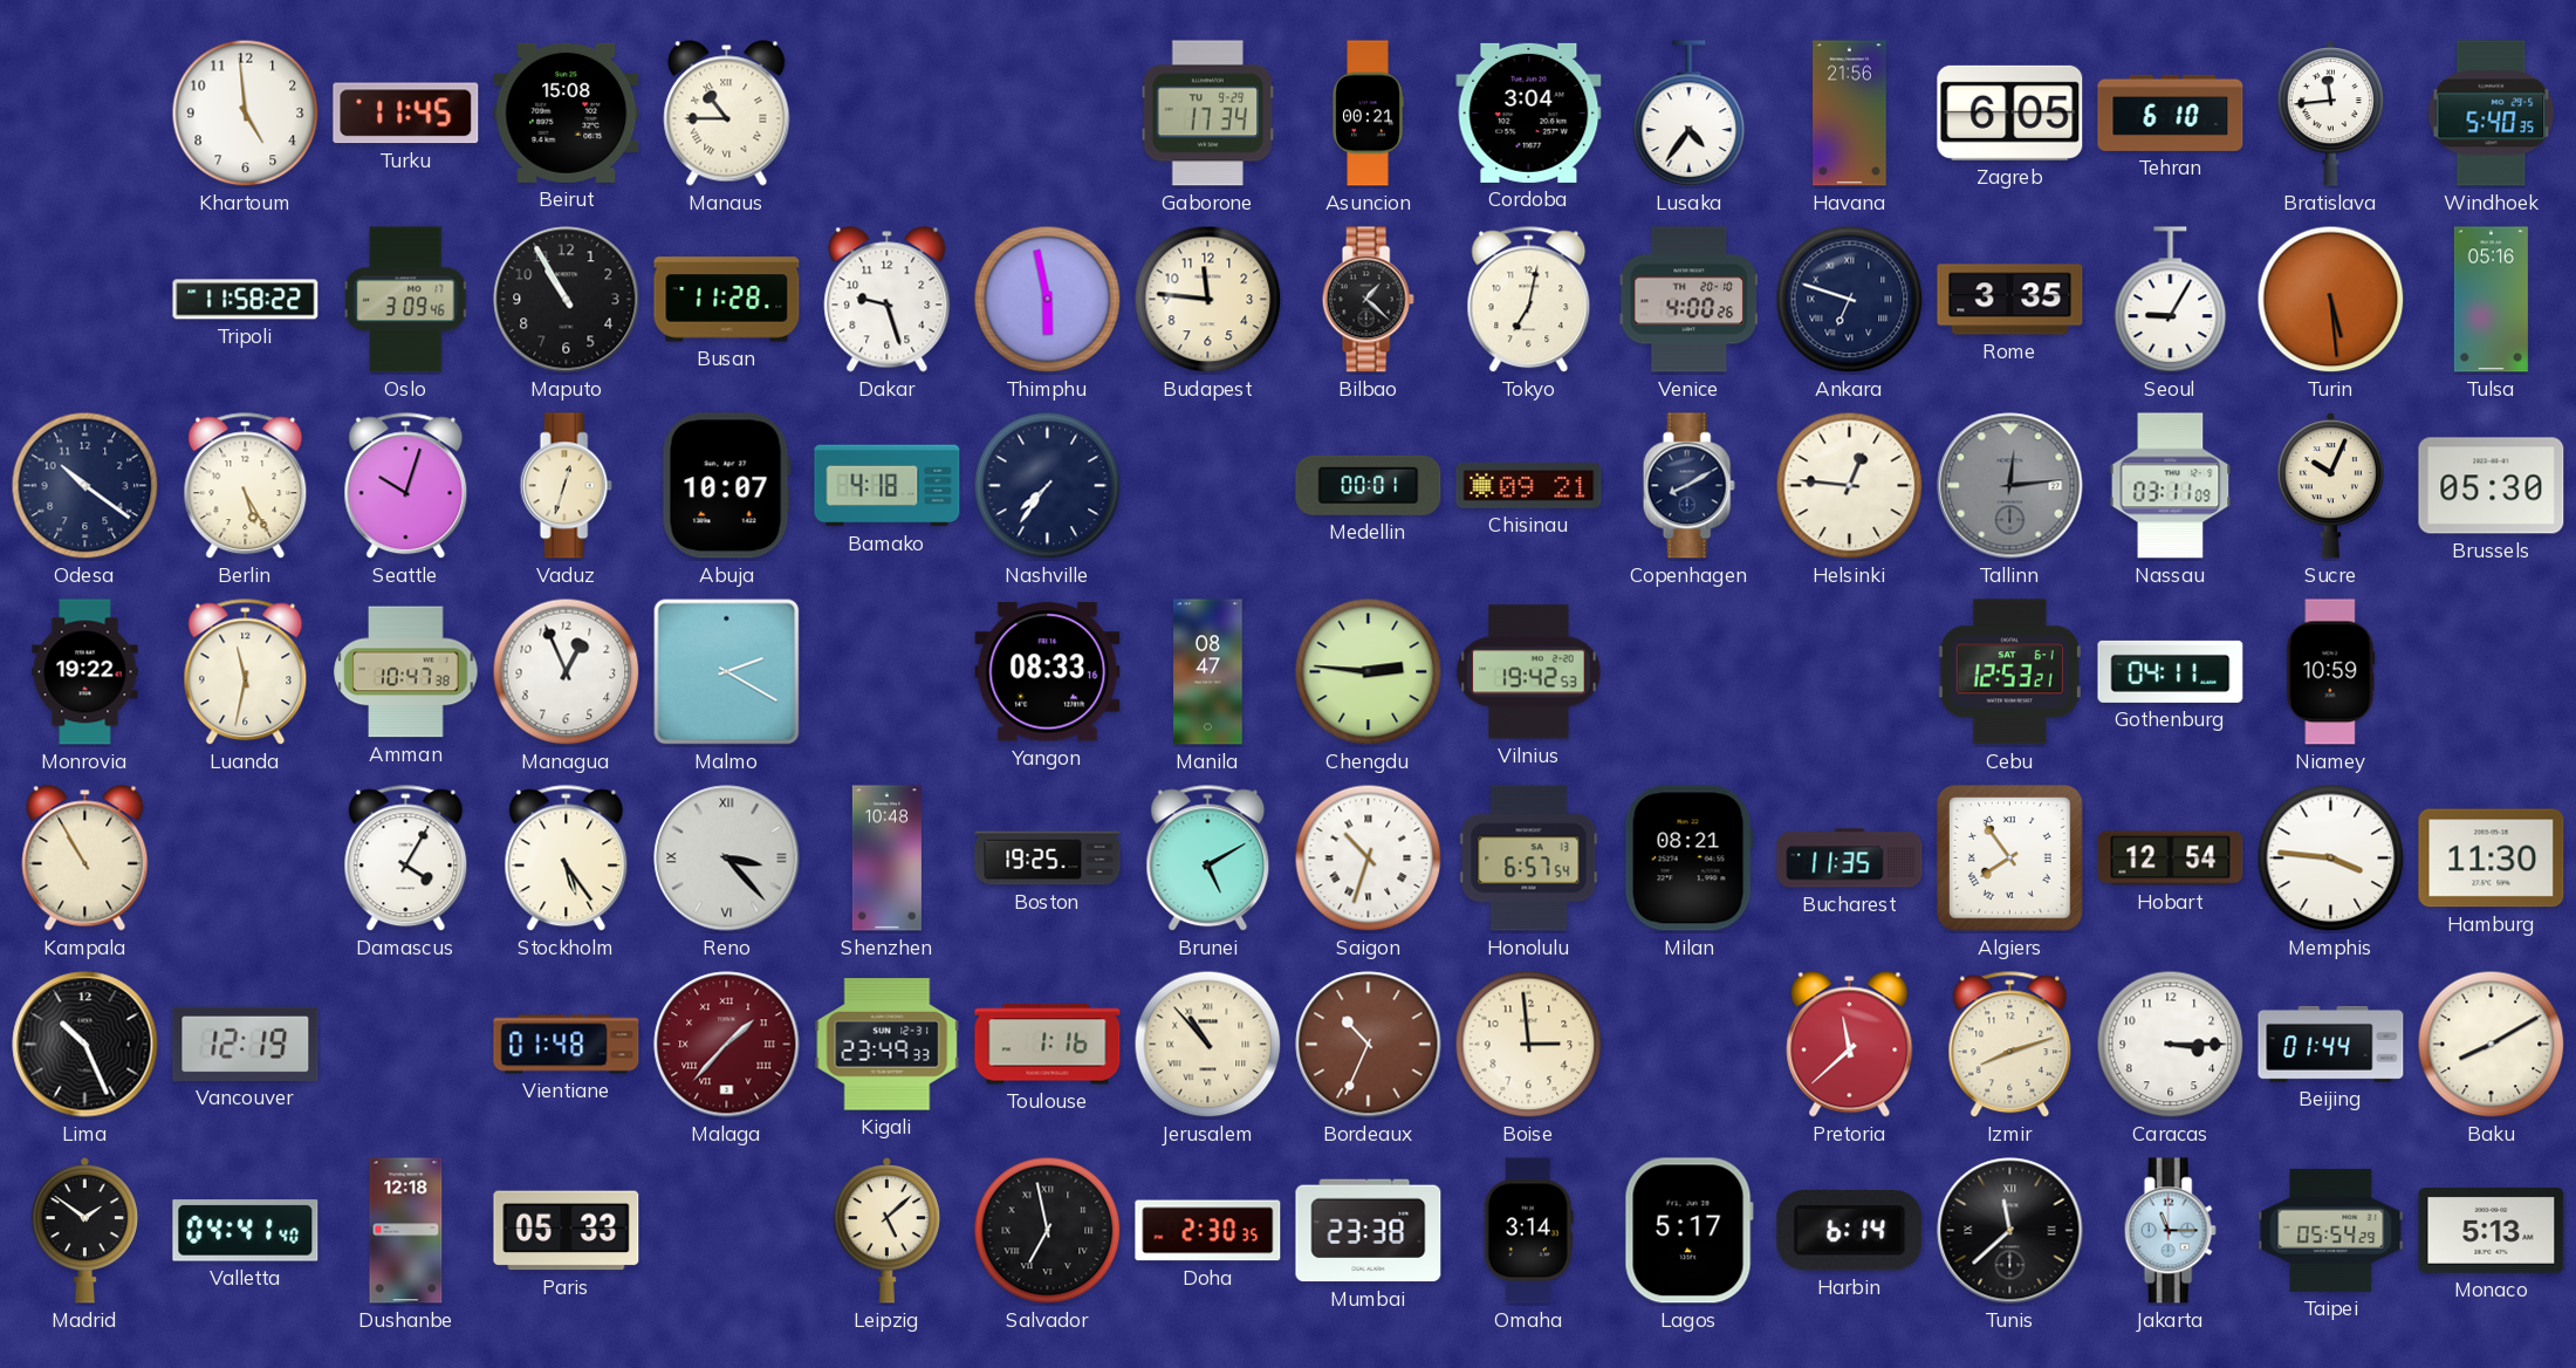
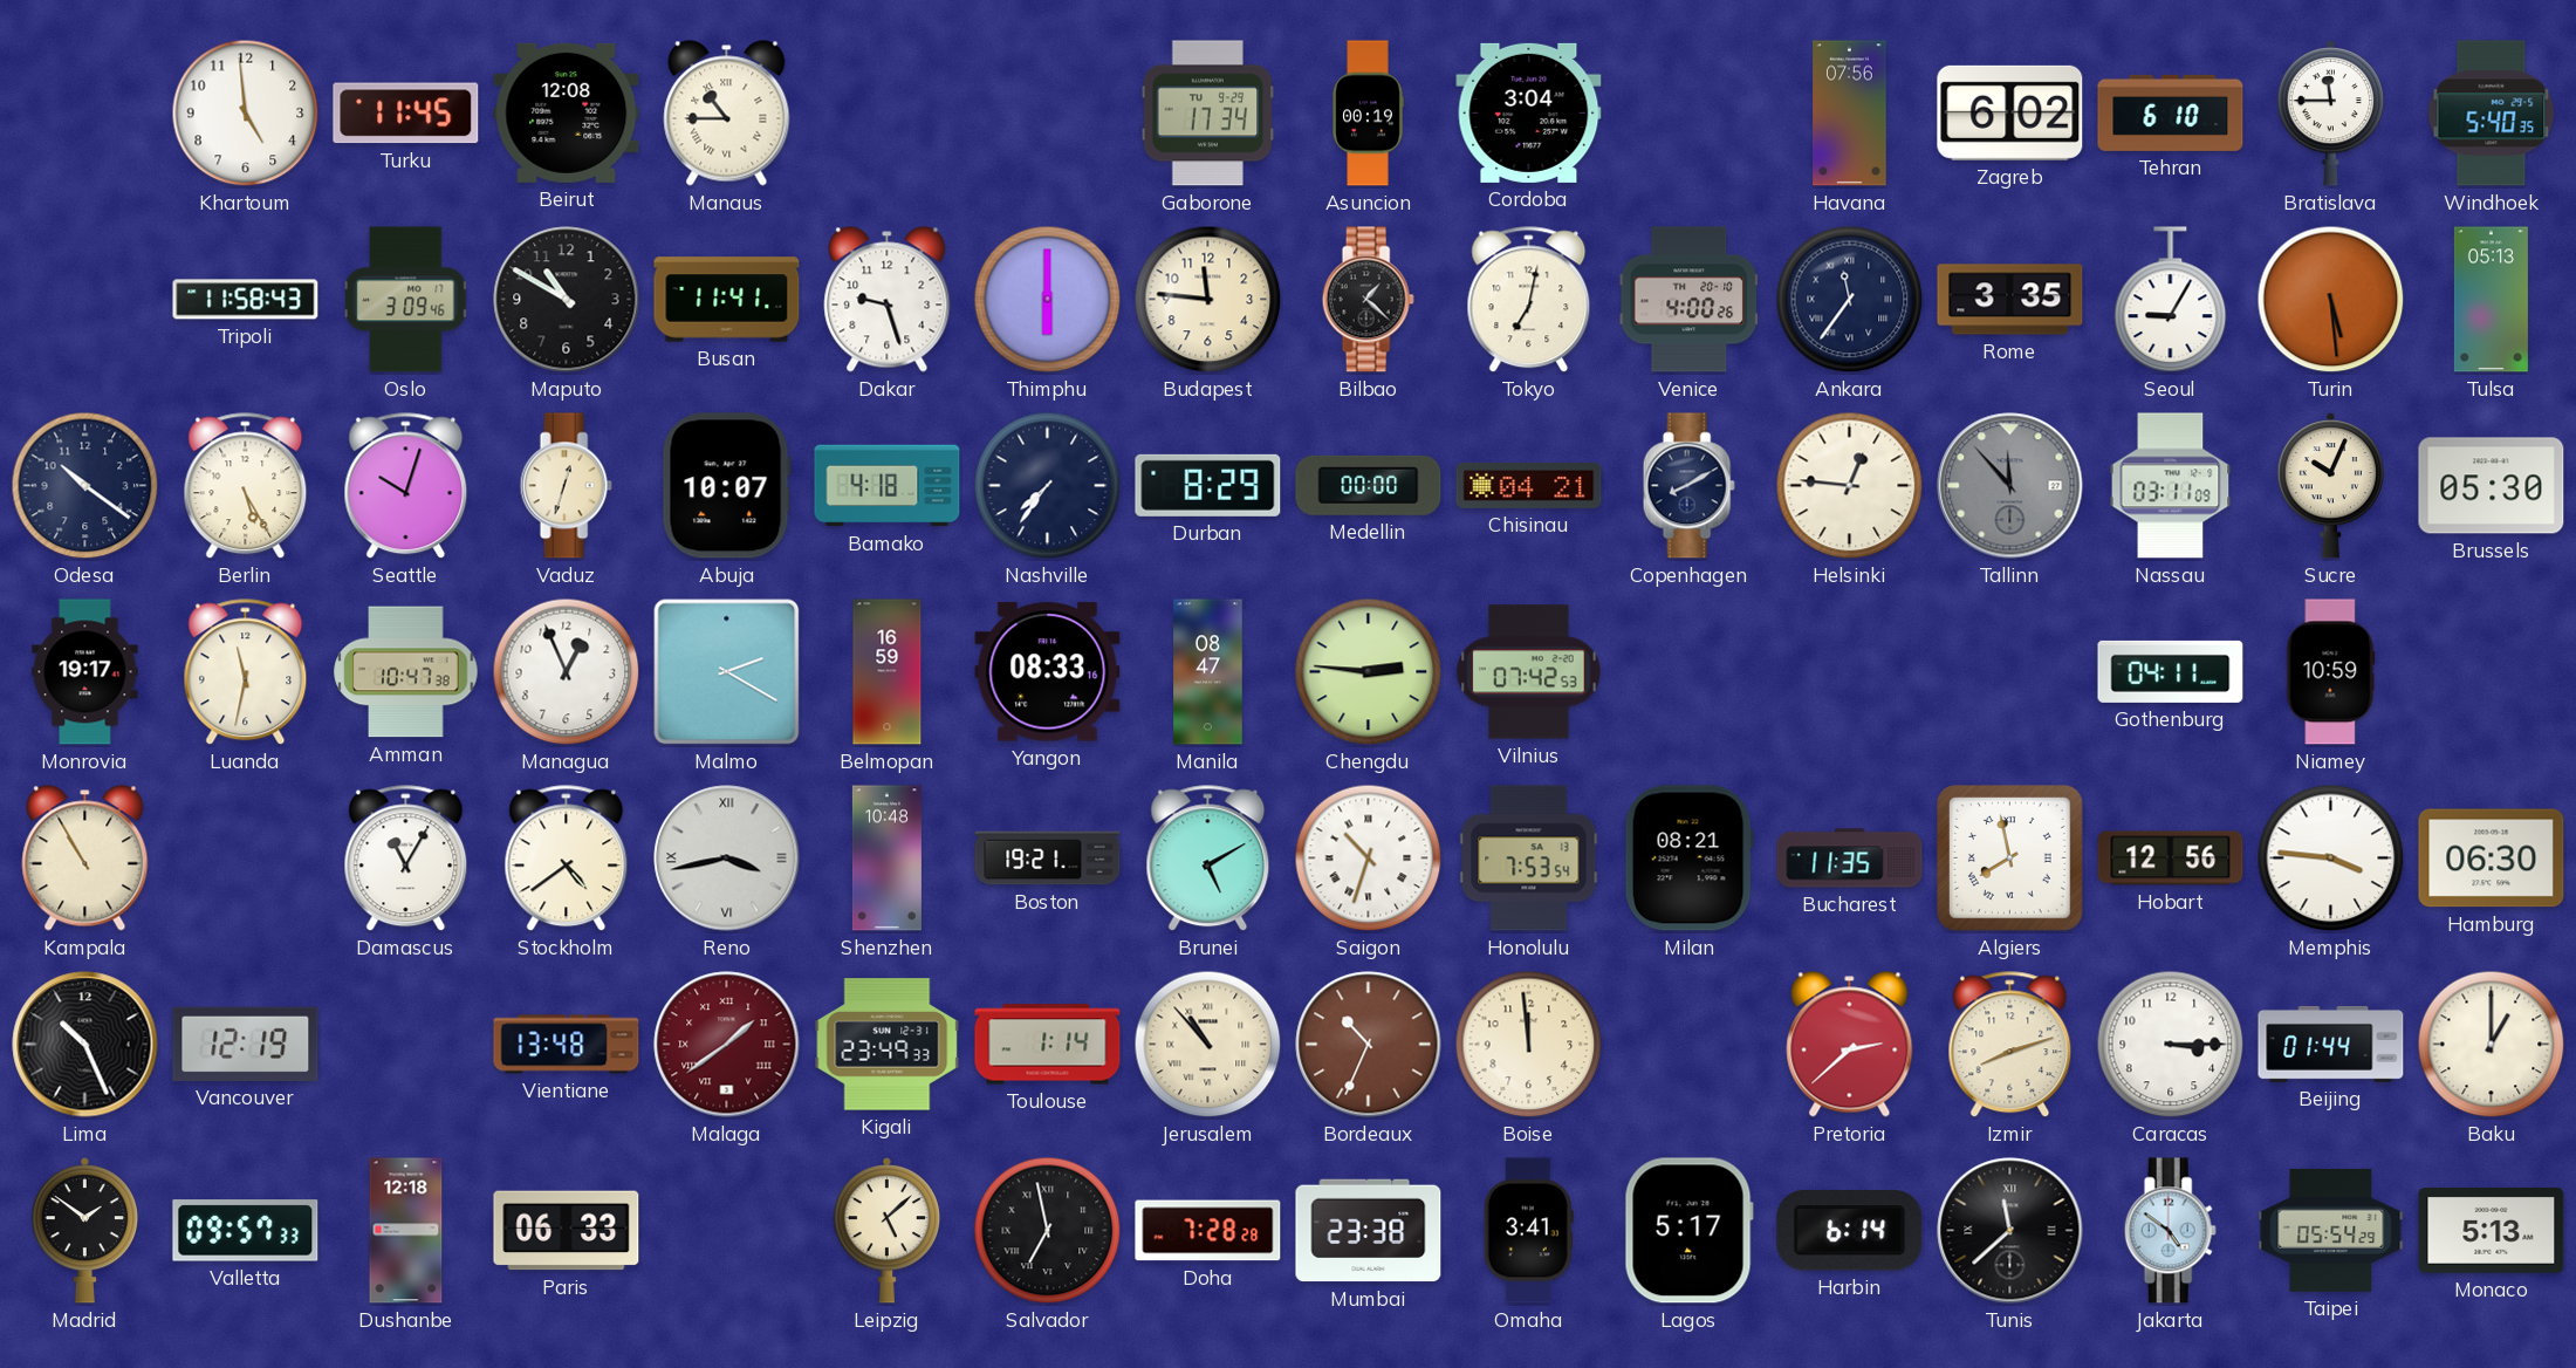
Beirut: 15:08 -> 12:08
Asuncion: 00:21 -> 00:19
Lusaka: 4:36 -> none
Havana: 21:56 -> 07:56
Zagreb: 6:05 -> 6:02
Bratislava: 11:44 -> 11:45
Tripoli: 11:58:22 -> 11:58:43
Maputo: 10:55 -> 10:50
Busan: 11:28 -> 11:41
Thimphu: 5:58 -> 6:00
Ankara: 6:48 -> 11:36
Tulsa: 05:16 -> 05:13
Durban: none -> 8:29
Medellin: 00:01 -> 00:00
Chisinau: 09:21 -> 04:21
Tallinn: 12:14 -> 11:53
Monrovia: 19:22 -> 19:17
Belmopan: none -> 16:59
Vilnius: 19:42 -> 07:42
Cebu: 12:53 -> none
Damascus: 4:05 -> 11:05
Stockholm: 5:24 -> 4:39
Reno: 3:23 -> 3:43
Boston: 19:25 -> 19:21
Honolulu: 6:57 -> 7:53
Algiers: 7:54 -> 7:58
Hobart: 12:54 -> 12:56
Hamburg: 11:30 -> 06:30
Vientiane: 01:48 -> 13:48
Malaga: 1:37 -> 1:39
Toulouse: 1:16 -> 1:14
Boise: 2:59 -> 11:59
Pretoria: 11:38 -> 2:38
Baku: 8:10 -> 1:00
Valletta: 04:41 -> 09:57
Paris: 05:33 -> 06:33
Doha: 2:30 -> 7:28
Omaha: 3:14 -> 3:41
Jakarta: 11:15 -> 4:51
